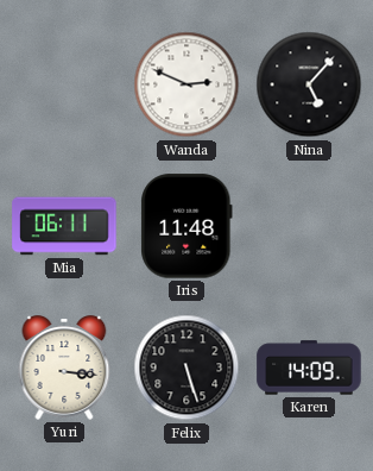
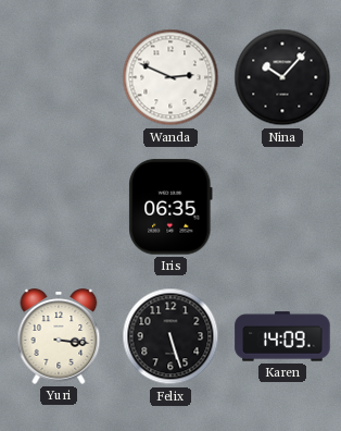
Nina: 5:07 -> 10:07
Mia: 06:11 -> none
Iris: 11:48 -> 06:35
